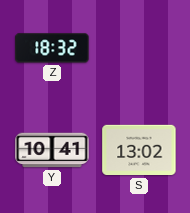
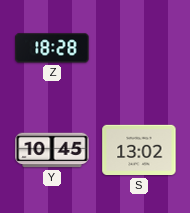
Z: 18:32 -> 18:28
Y: 10:41 -> 10:45
